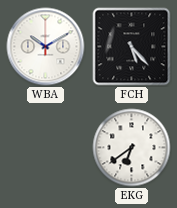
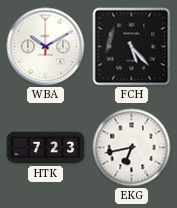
HTK: none -> 7:23
EKG: 6:39 -> 6:43
